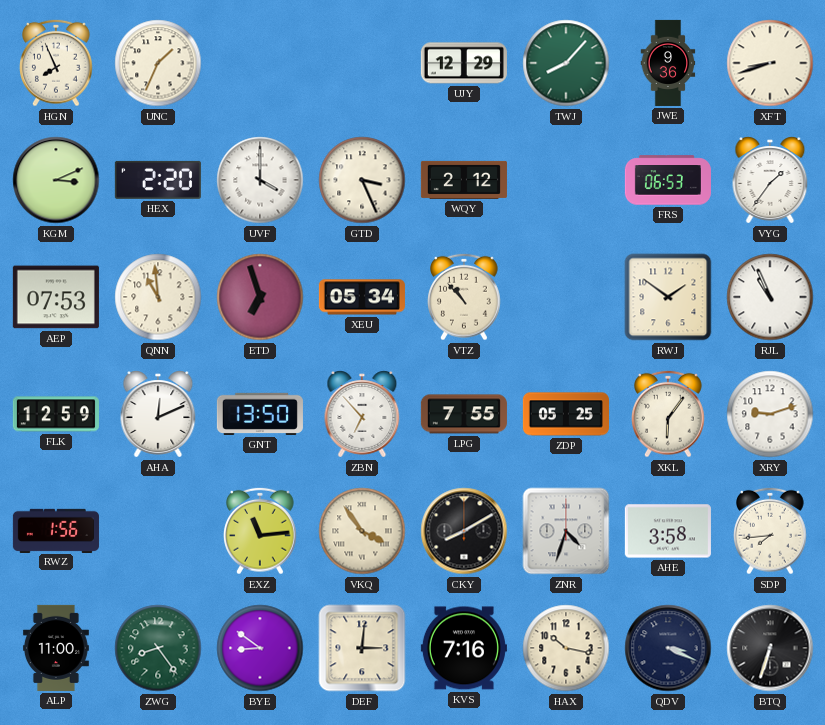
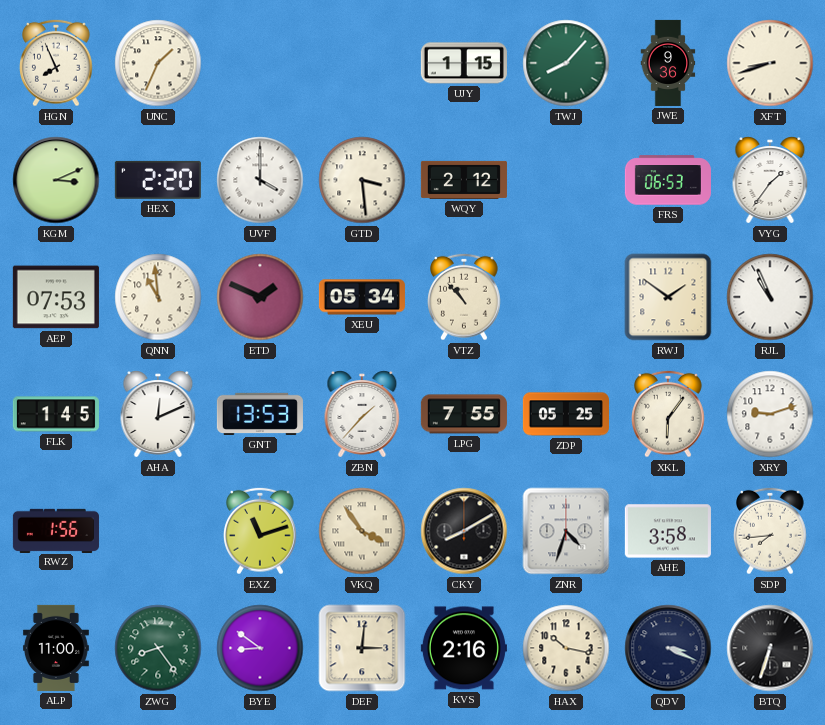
UJY: 12:29 -> 1:15
GTD: 3:26 -> 3:29
ETD: 6:57 -> 1:49
FLK: 12:59 -> 1:45
GNT: 13:50 -> 13:53
ZBN: 6:53 -> 1:37
EXZ: 11:14 -> 11:12
KVS: 7:16 -> 2:16
